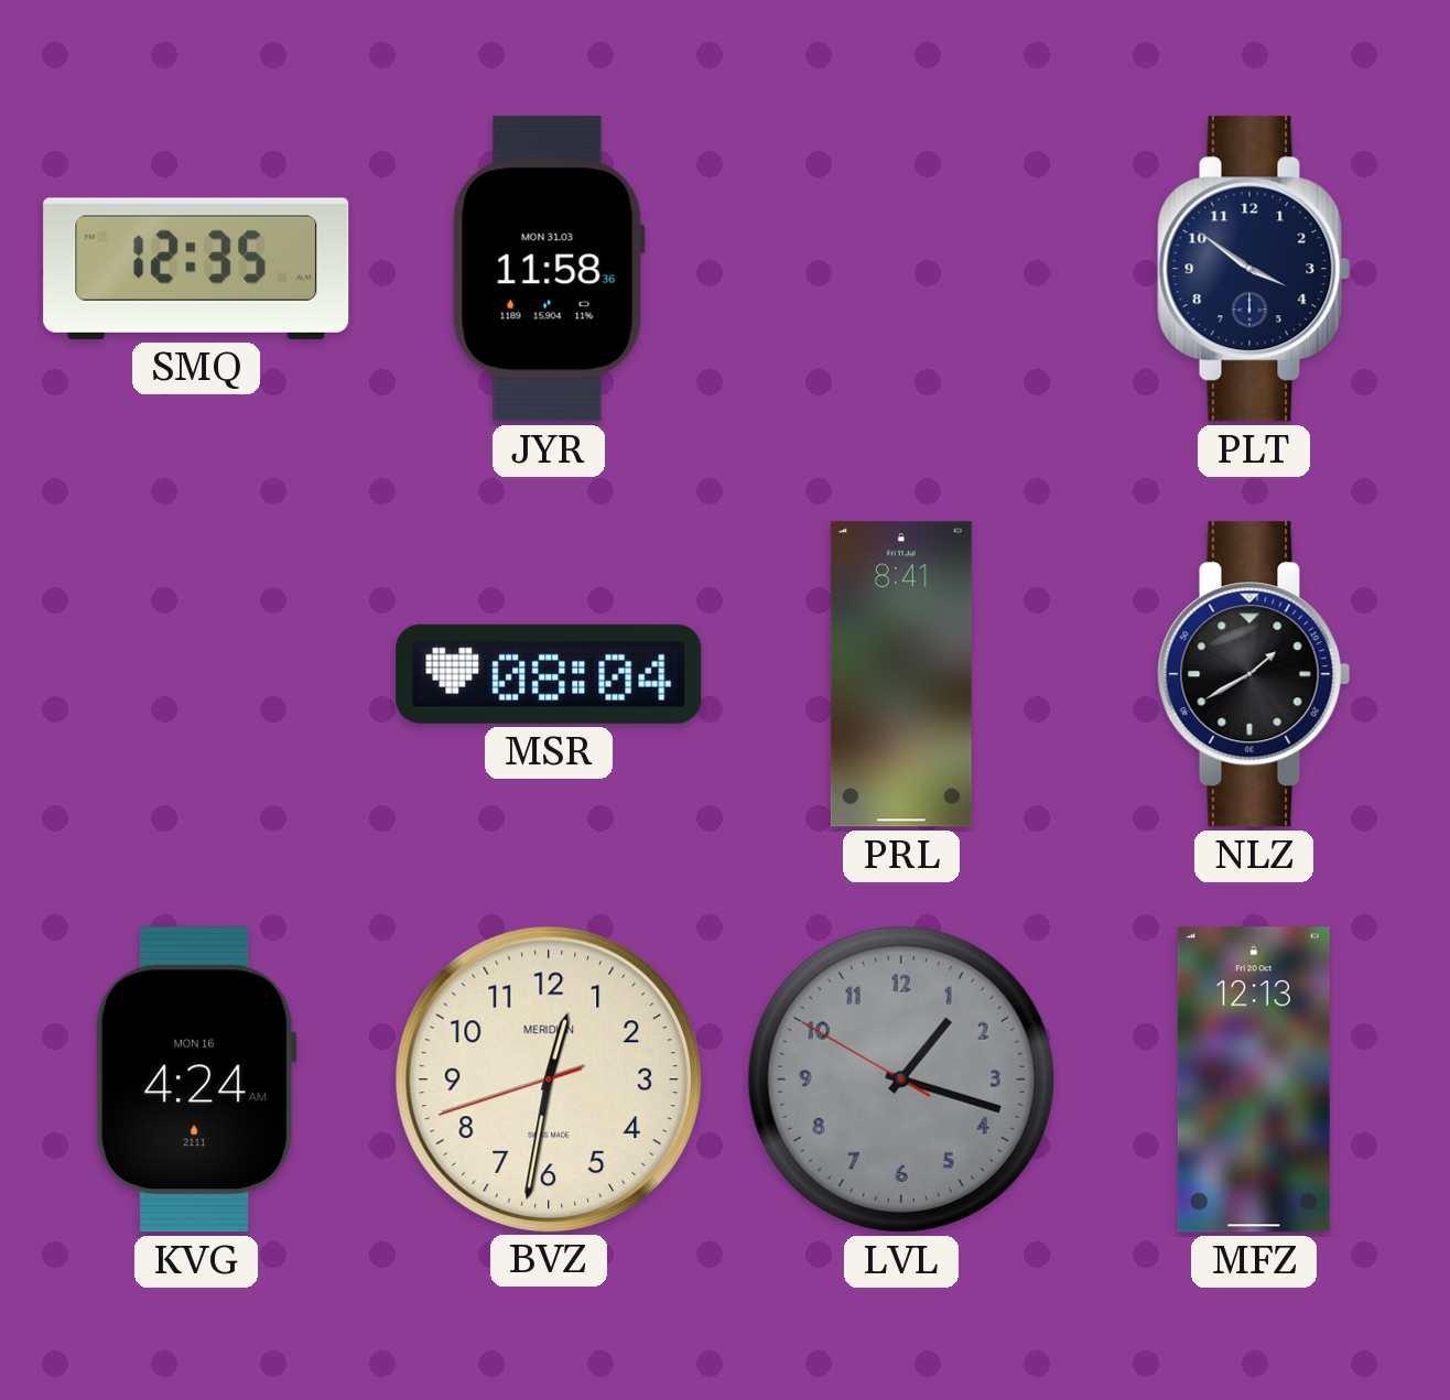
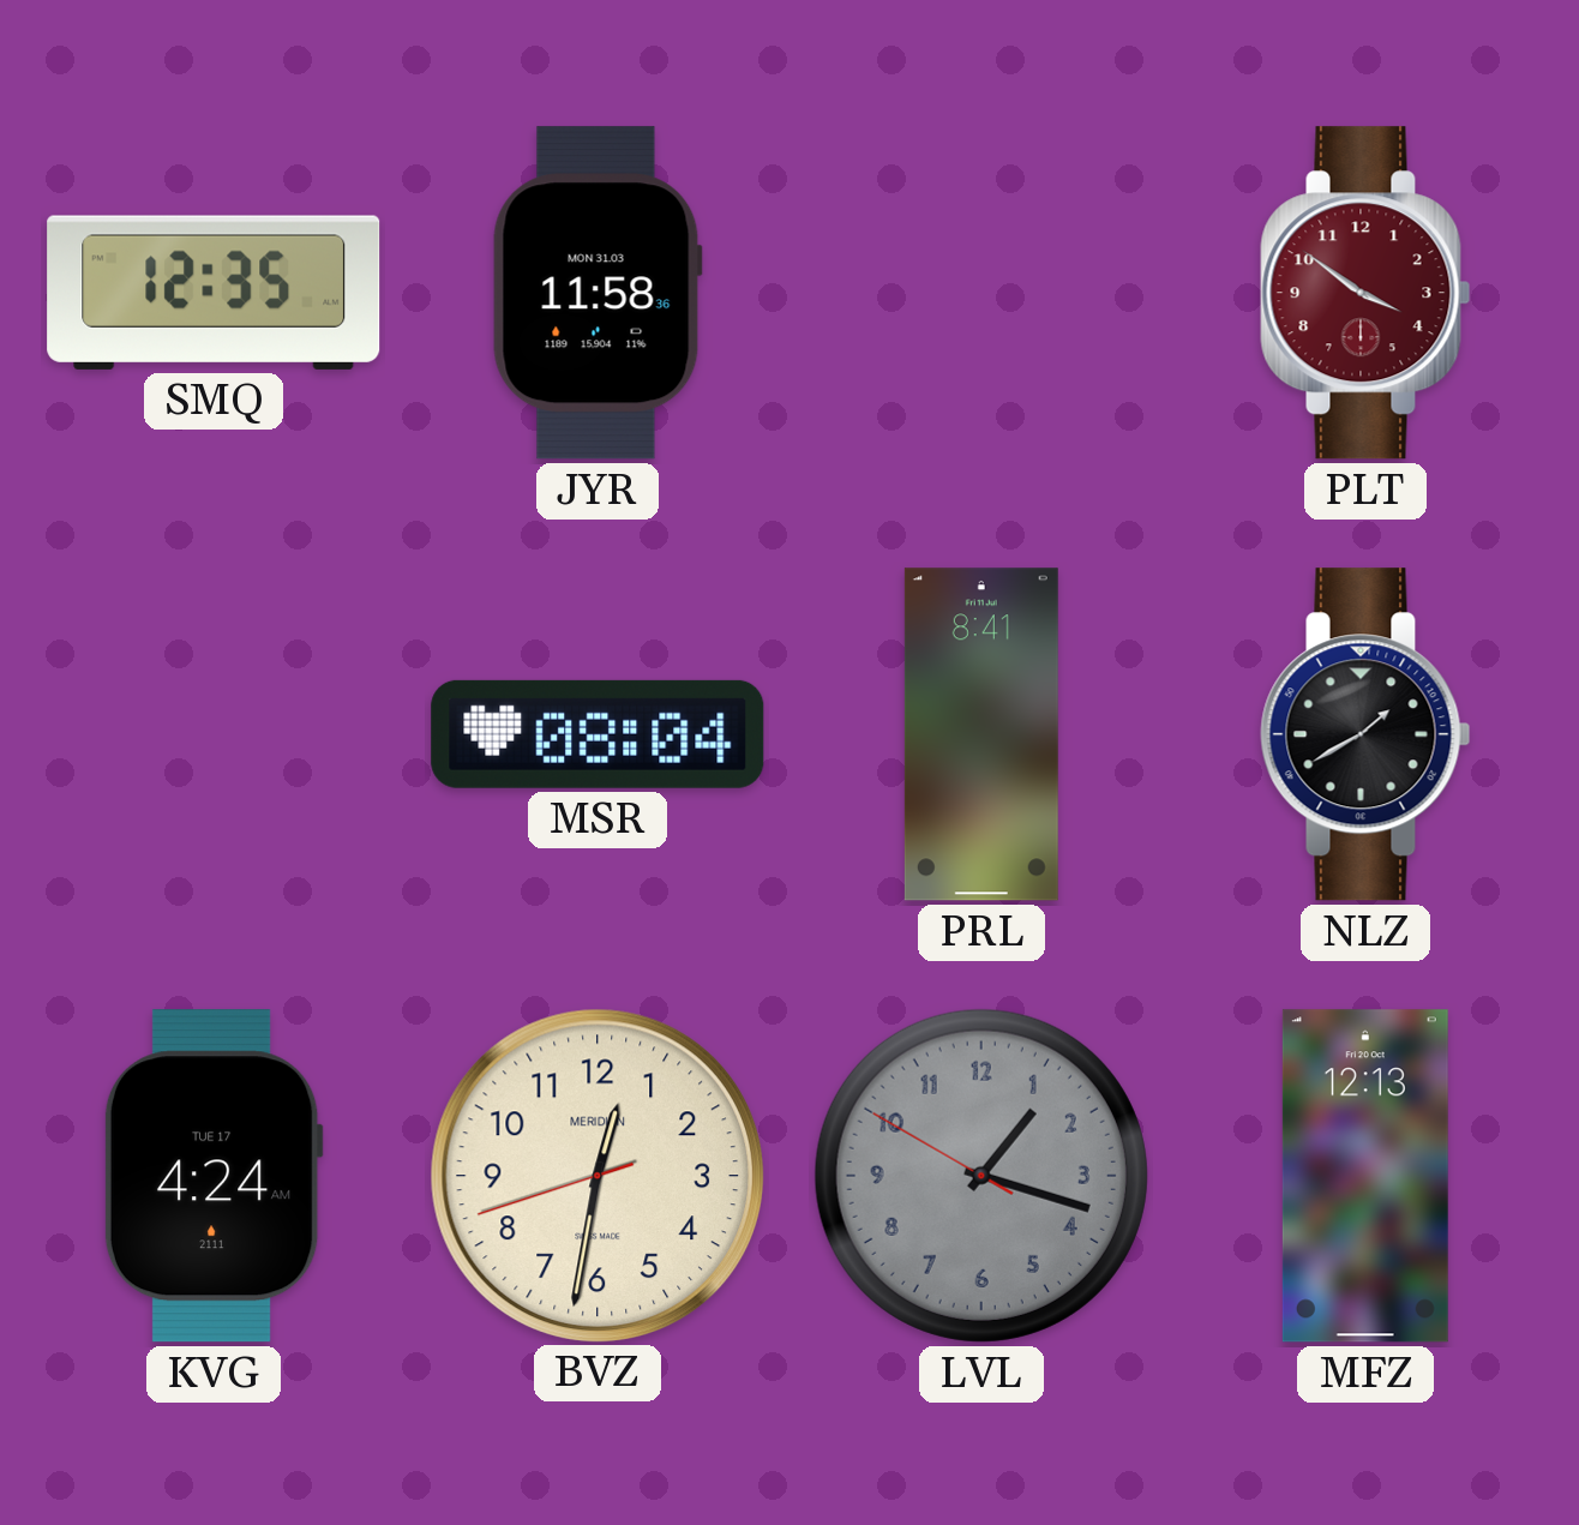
PLT dial: navy -> burgundy
KVG date: MON 16 -> TUE 17
